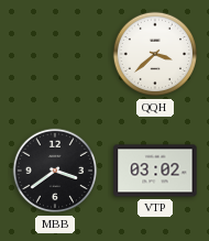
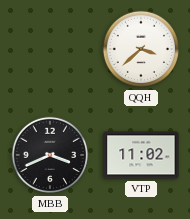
MBB: 3:39 -> 3:41
VTP: 03:02 -> 11:02
